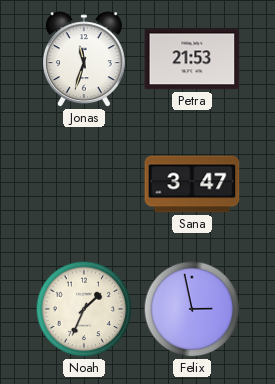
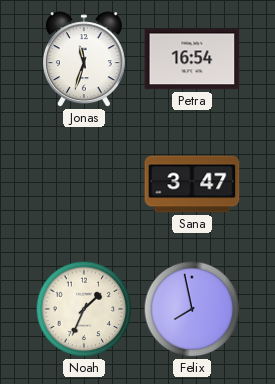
Petra: 21:53 -> 16:54
Felix: 2:58 -> 7:58
